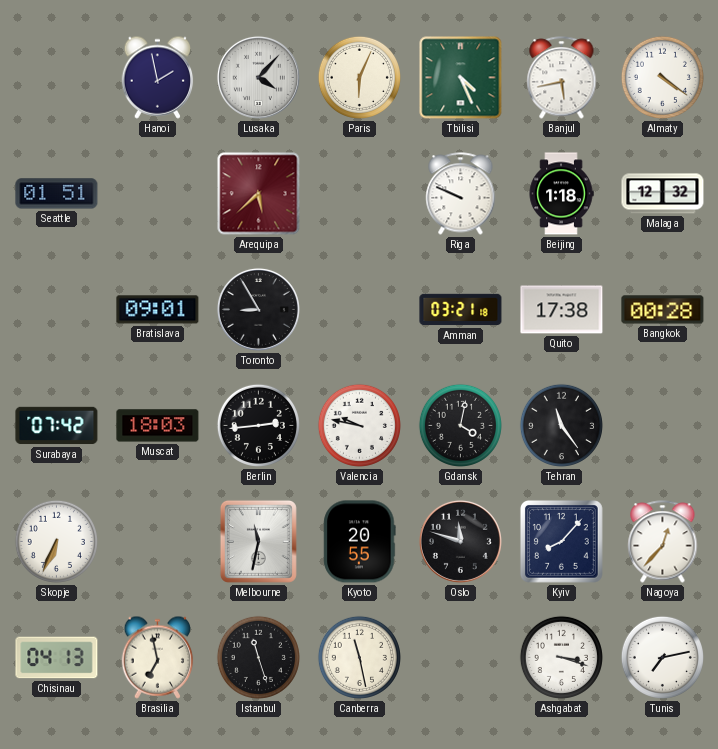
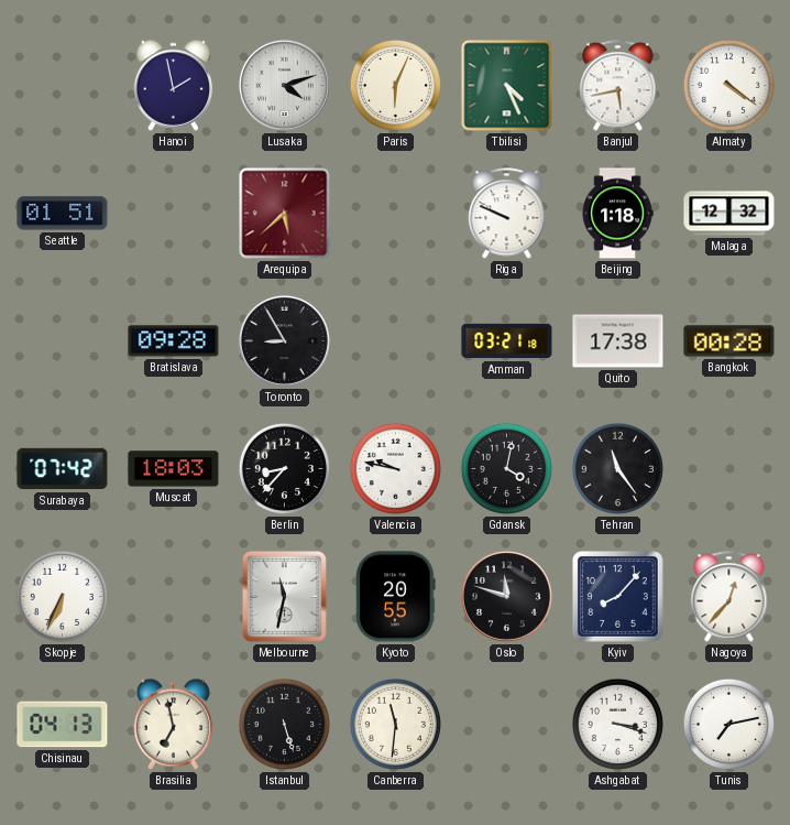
Lusaka: 4:07 -> 4:12
Bratislava: 09:01 -> 09:28
Berlin: 2:44 -> 8:37
Istanbul: 11:27 -> 5:27
Canberra: 11:28 -> 11:31
